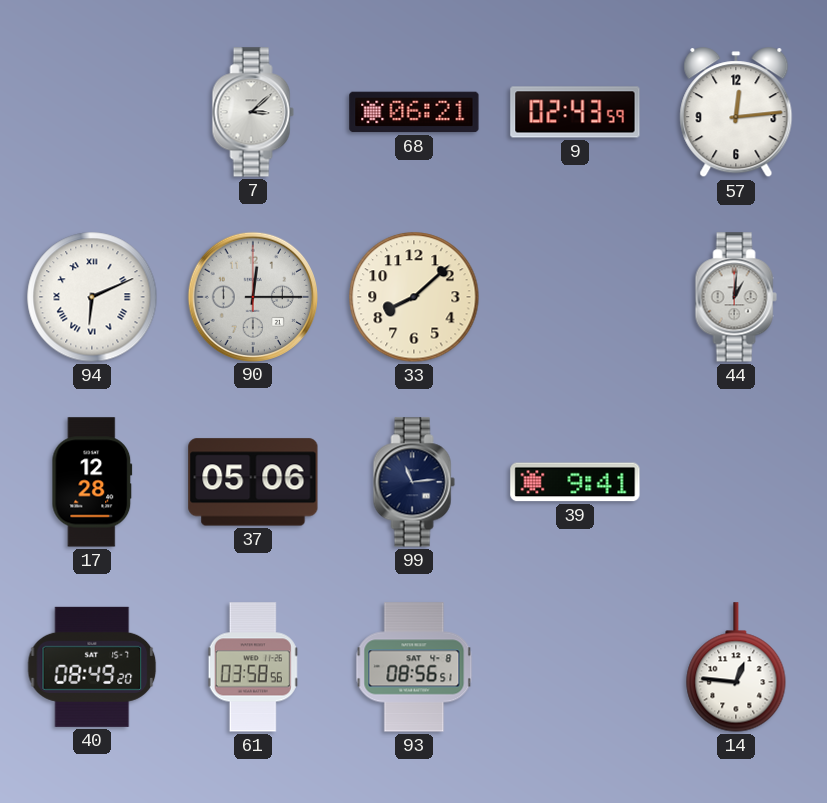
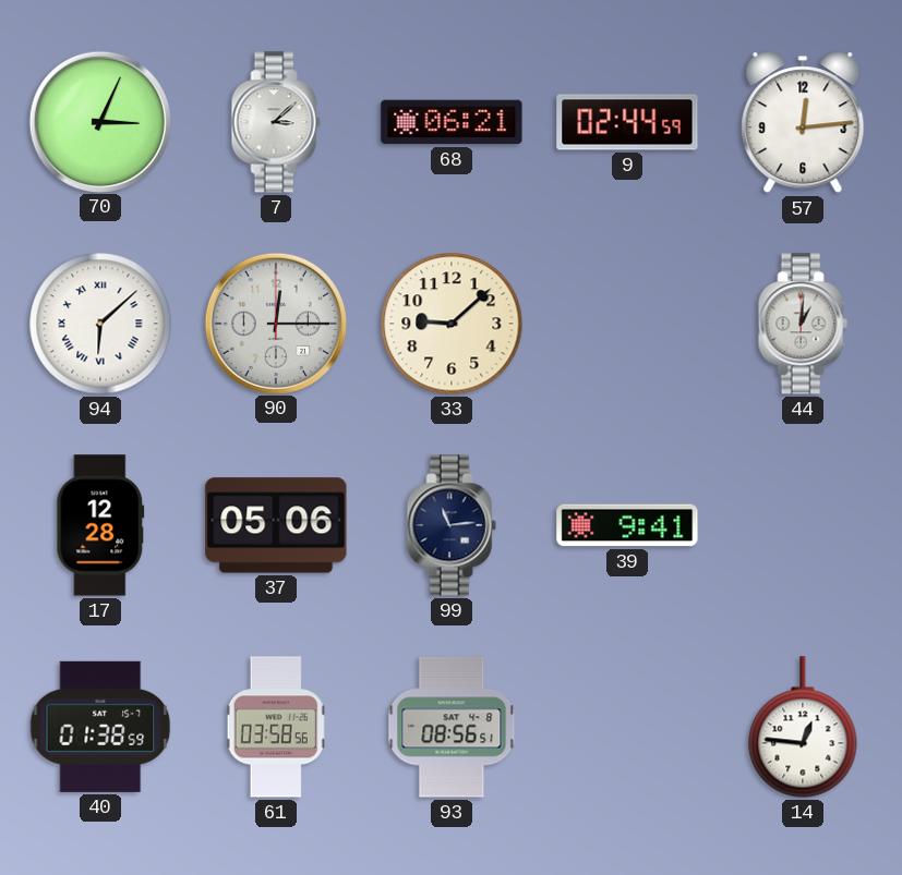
70: none -> 3:04
9: 02:43 -> 02:44
94: 6:11 -> 6:08
33: 8:08 -> 9:08
40: 08:49 -> 01:38
